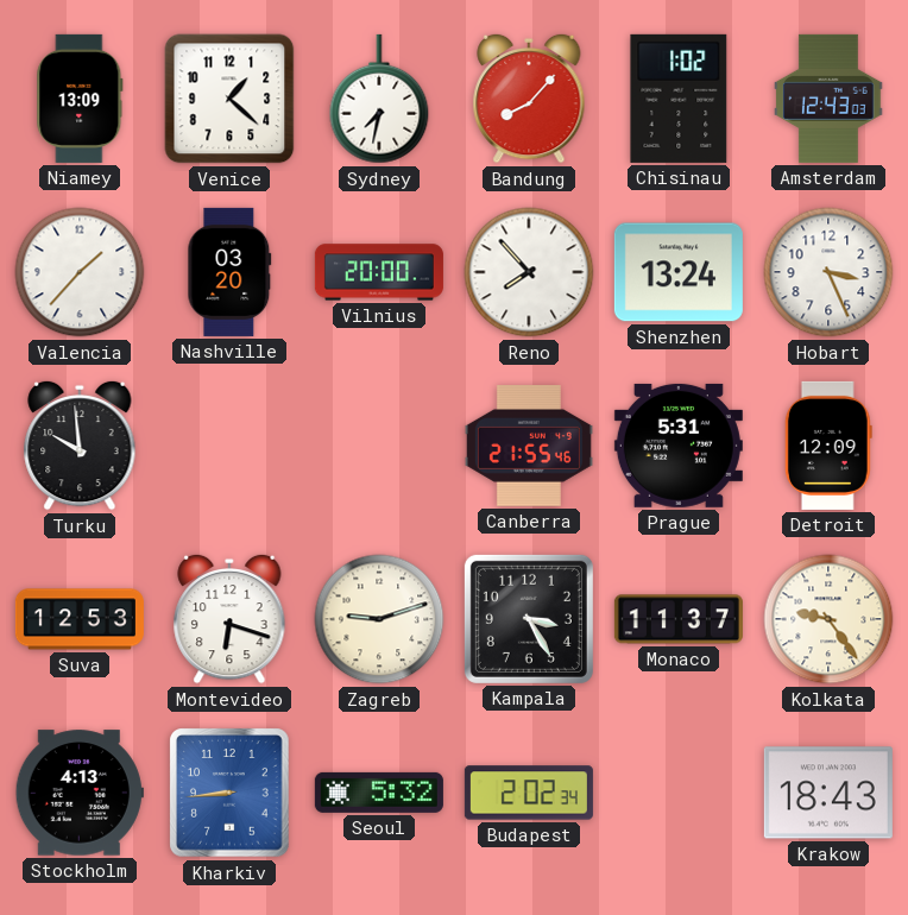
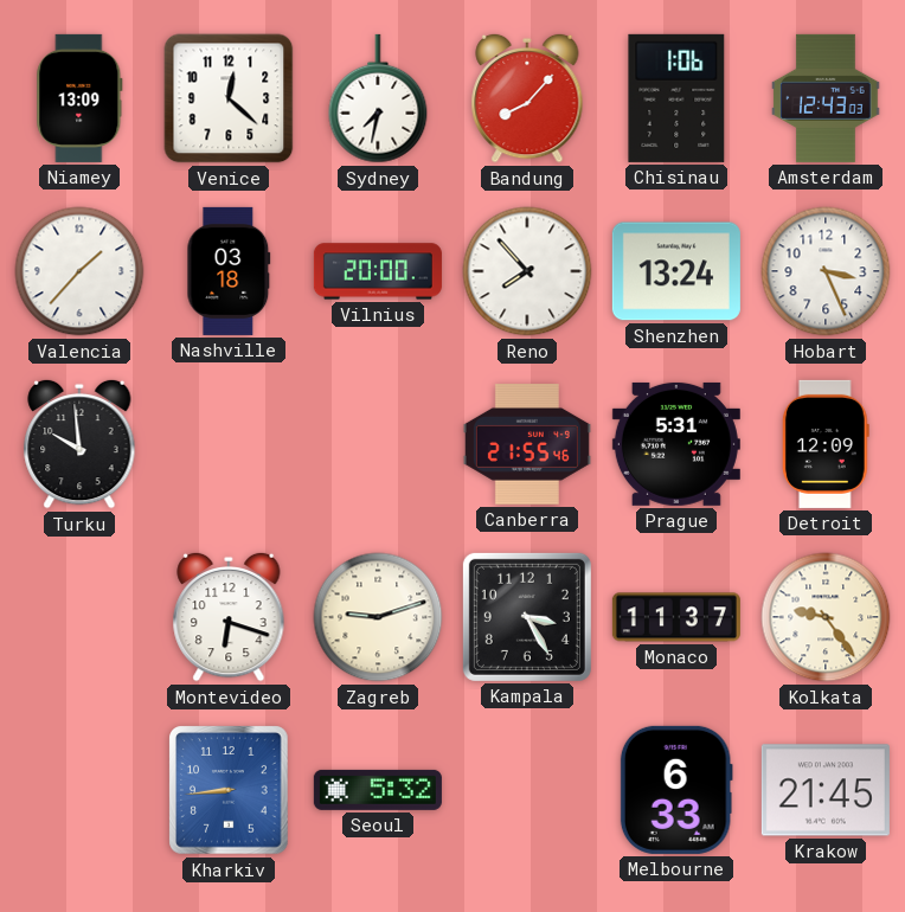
Venice: 1:22 -> 12:22
Chisinau: 1:02 -> 1:06
Nashville: 03:20 -> 03:18
Suva: 12:53 -> none
Stockholm: 4:13 -> none
Budapest: 2:02 -> none
Melbourne: none -> 6:33
Krakow: 18:43 -> 21:45
